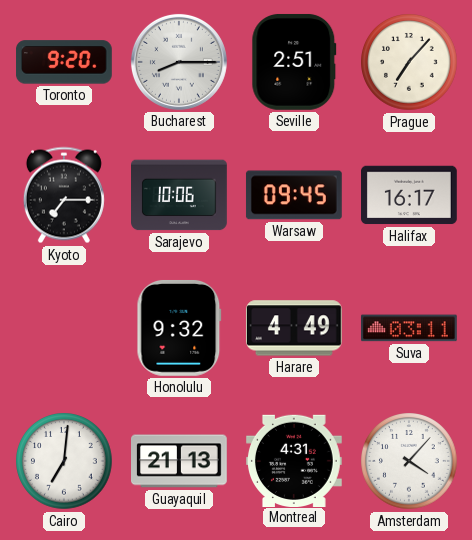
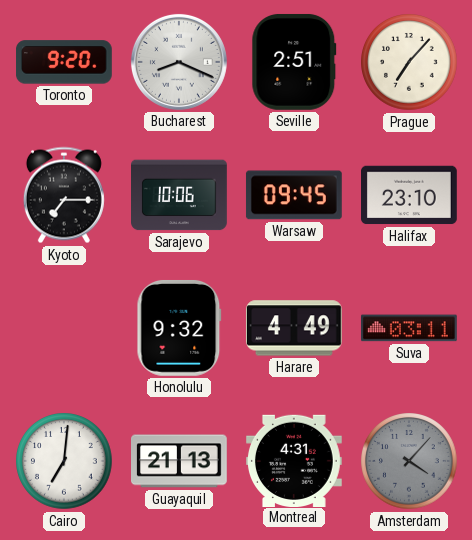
Bucharest: 8:15 -> 8:19
Halifax: 16:17 -> 23:10
Amsterdam dial: white -> grey
